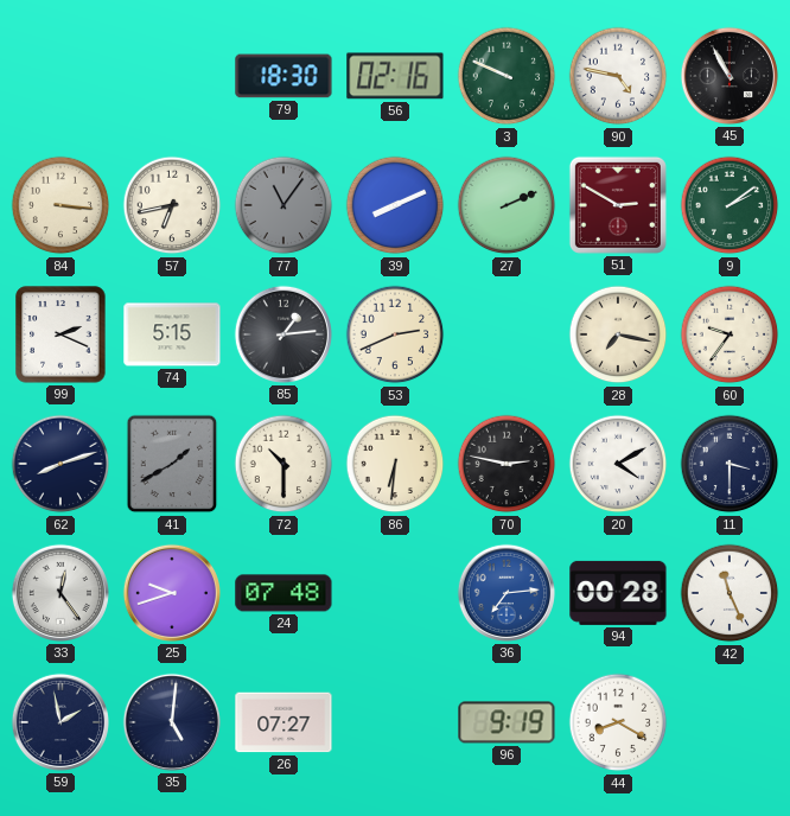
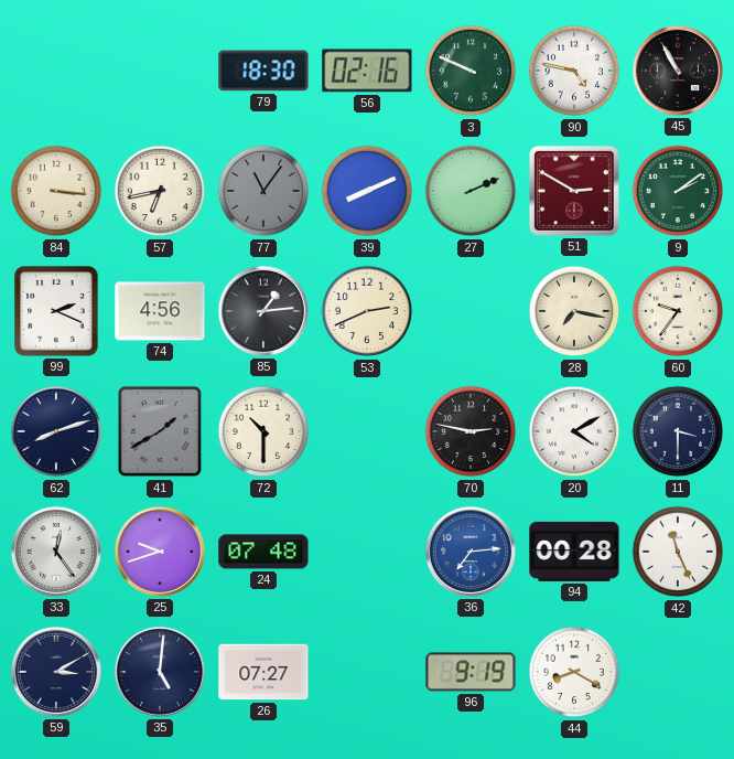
74: 5:15 -> 4:56
86: 6:31 -> none
59: 1:58 -> 3:10
